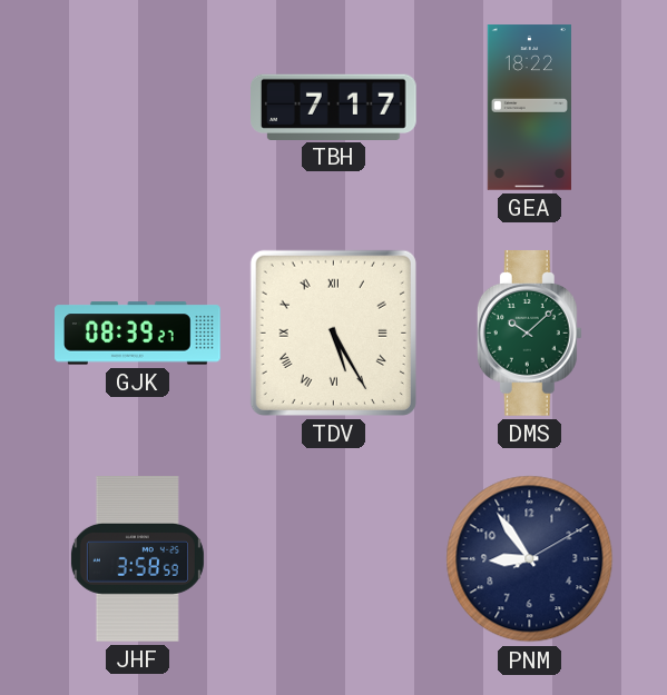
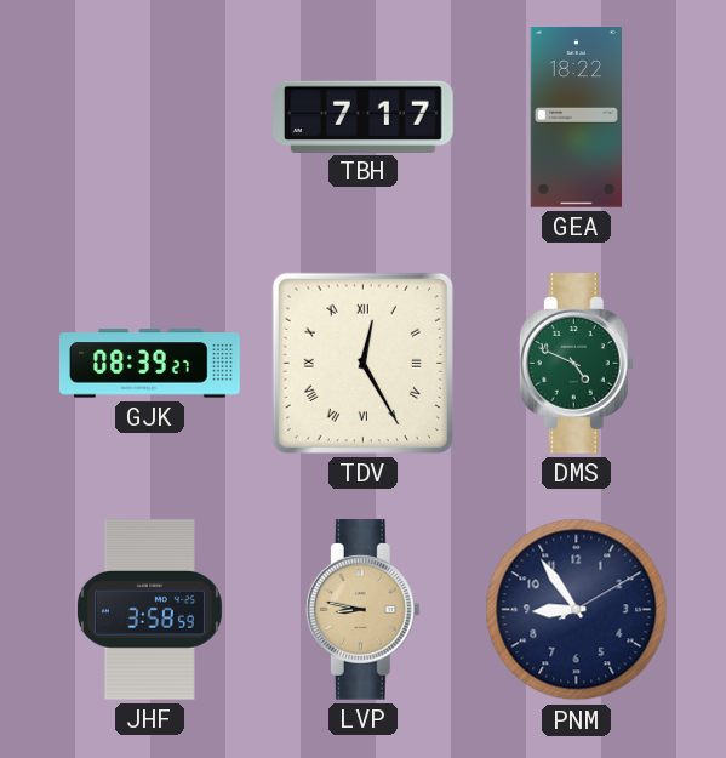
TDV: 5:25 -> 12:25
DMS: 10:08 -> 4:49
LVP: none -> 8:47
